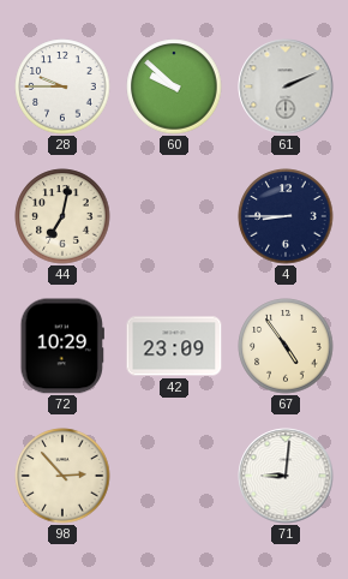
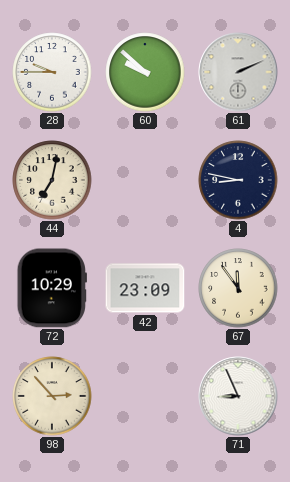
4: 8:45 -> 8:47
67: 4:54 -> 11:54
71: 9:01 -> 8:56
